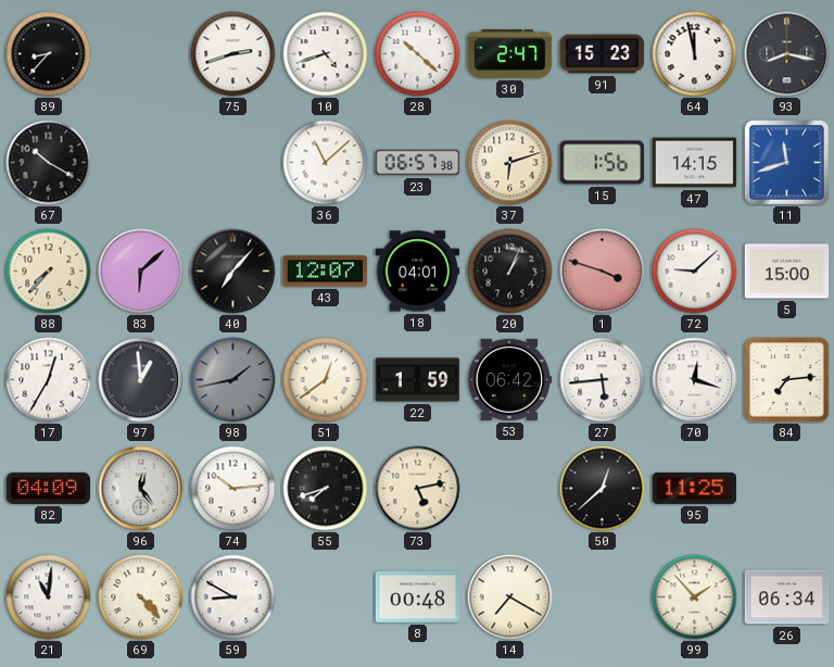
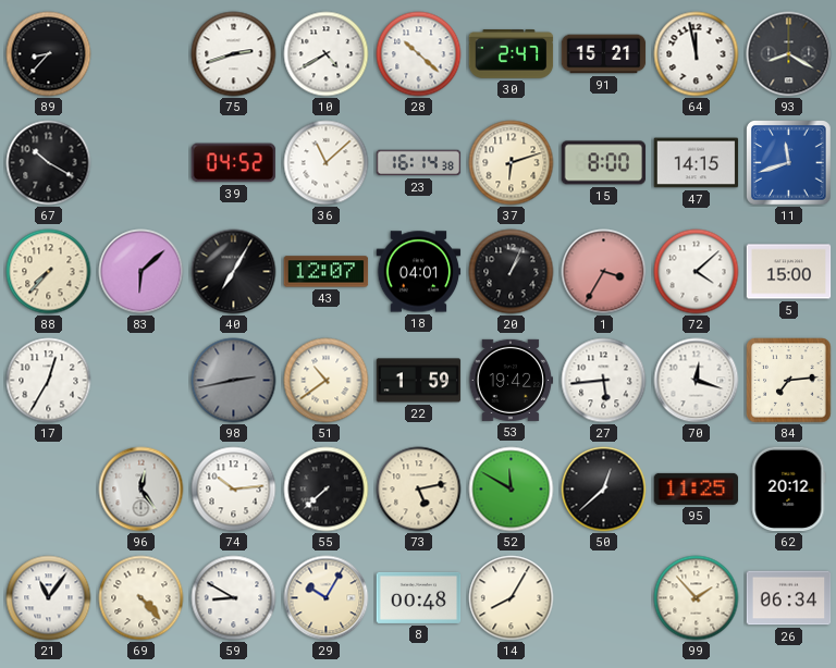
10: 4:42 -> 4:40
91: 15:23 -> 15:21
93: 8:17 -> 8:20
39: none -> 04:52
23: 06:57 -> 16:14
15: 1:56 -> 8:00
40: 7:07 -> 7:05
1: 3:48 -> 3:35
72: 9:08 -> 4:08
97: 12:59 -> none
98: 1:43 -> 2:43
51: 12:39 -> 10:39
53: 06:42 -> 19:42
82: 04:09 -> none
55: 7:42 -> 7:38
52: none -> 11:50
62: none -> 20:12
21: 11:01 -> 11:06
29: none -> 10:05
14: 7:20 -> 8:05
